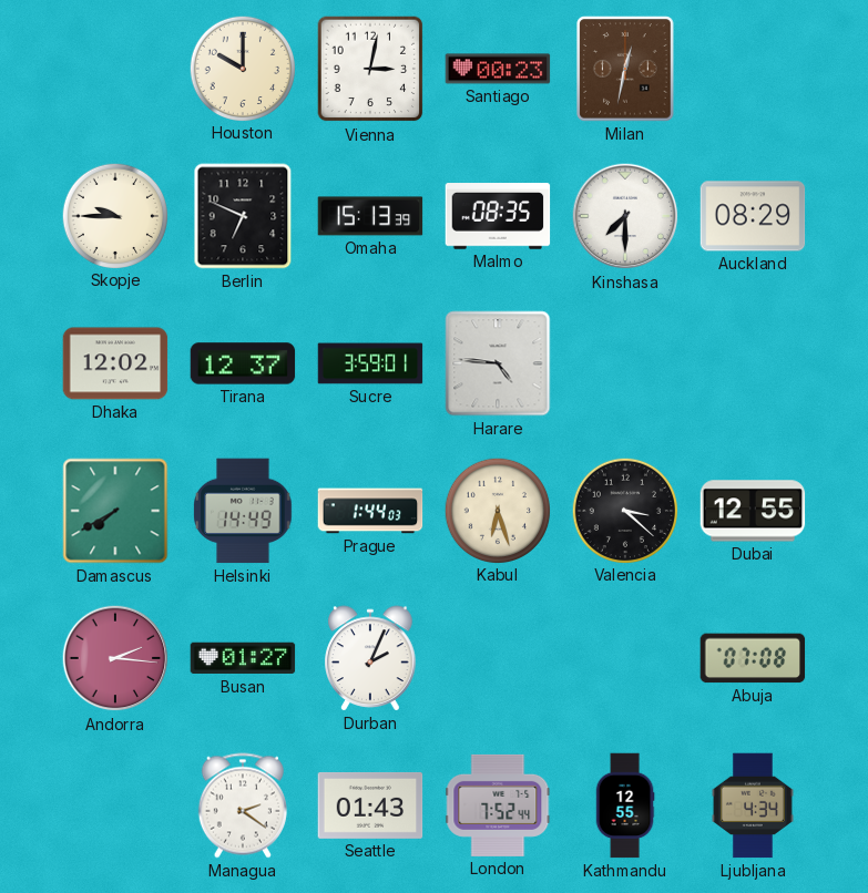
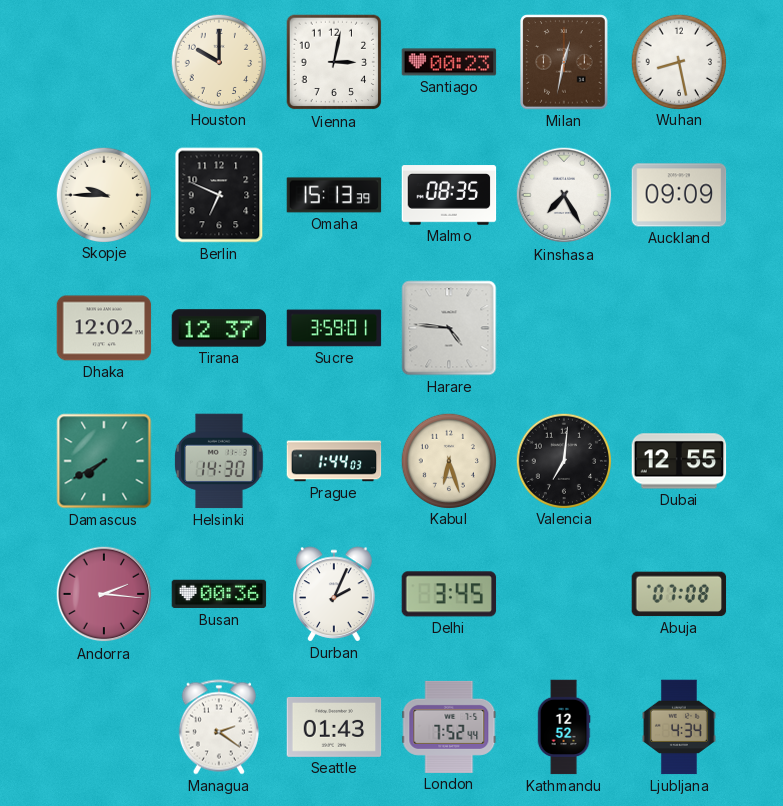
Wuhan: none -> 8:28
Kinshasa: 7:30 -> 7:25
Auckland: 08:29 -> 09:09
Helsinki: 14:49 -> 14:30
Valencia: 3:22 -> 7:01
Busan: 01:27 -> 00:36
Delhi: none -> 3:45
Kathmandu: 12:55 -> 12:52
